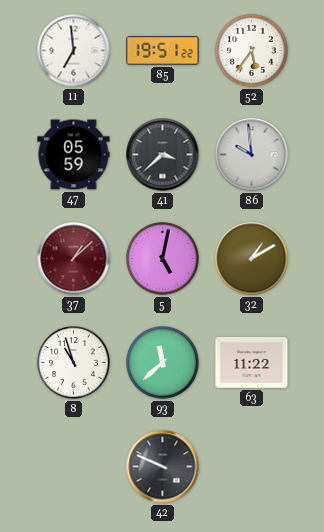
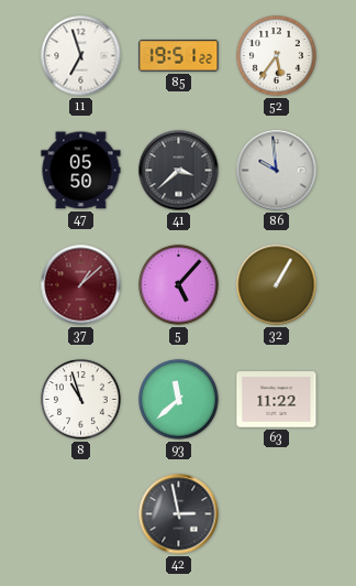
11: 6:59 -> 6:57
47: 05:59 -> 05:50
5: 5:02 -> 5:07
32: 1:10 -> 1:05
42: 9:49 -> 2:58
